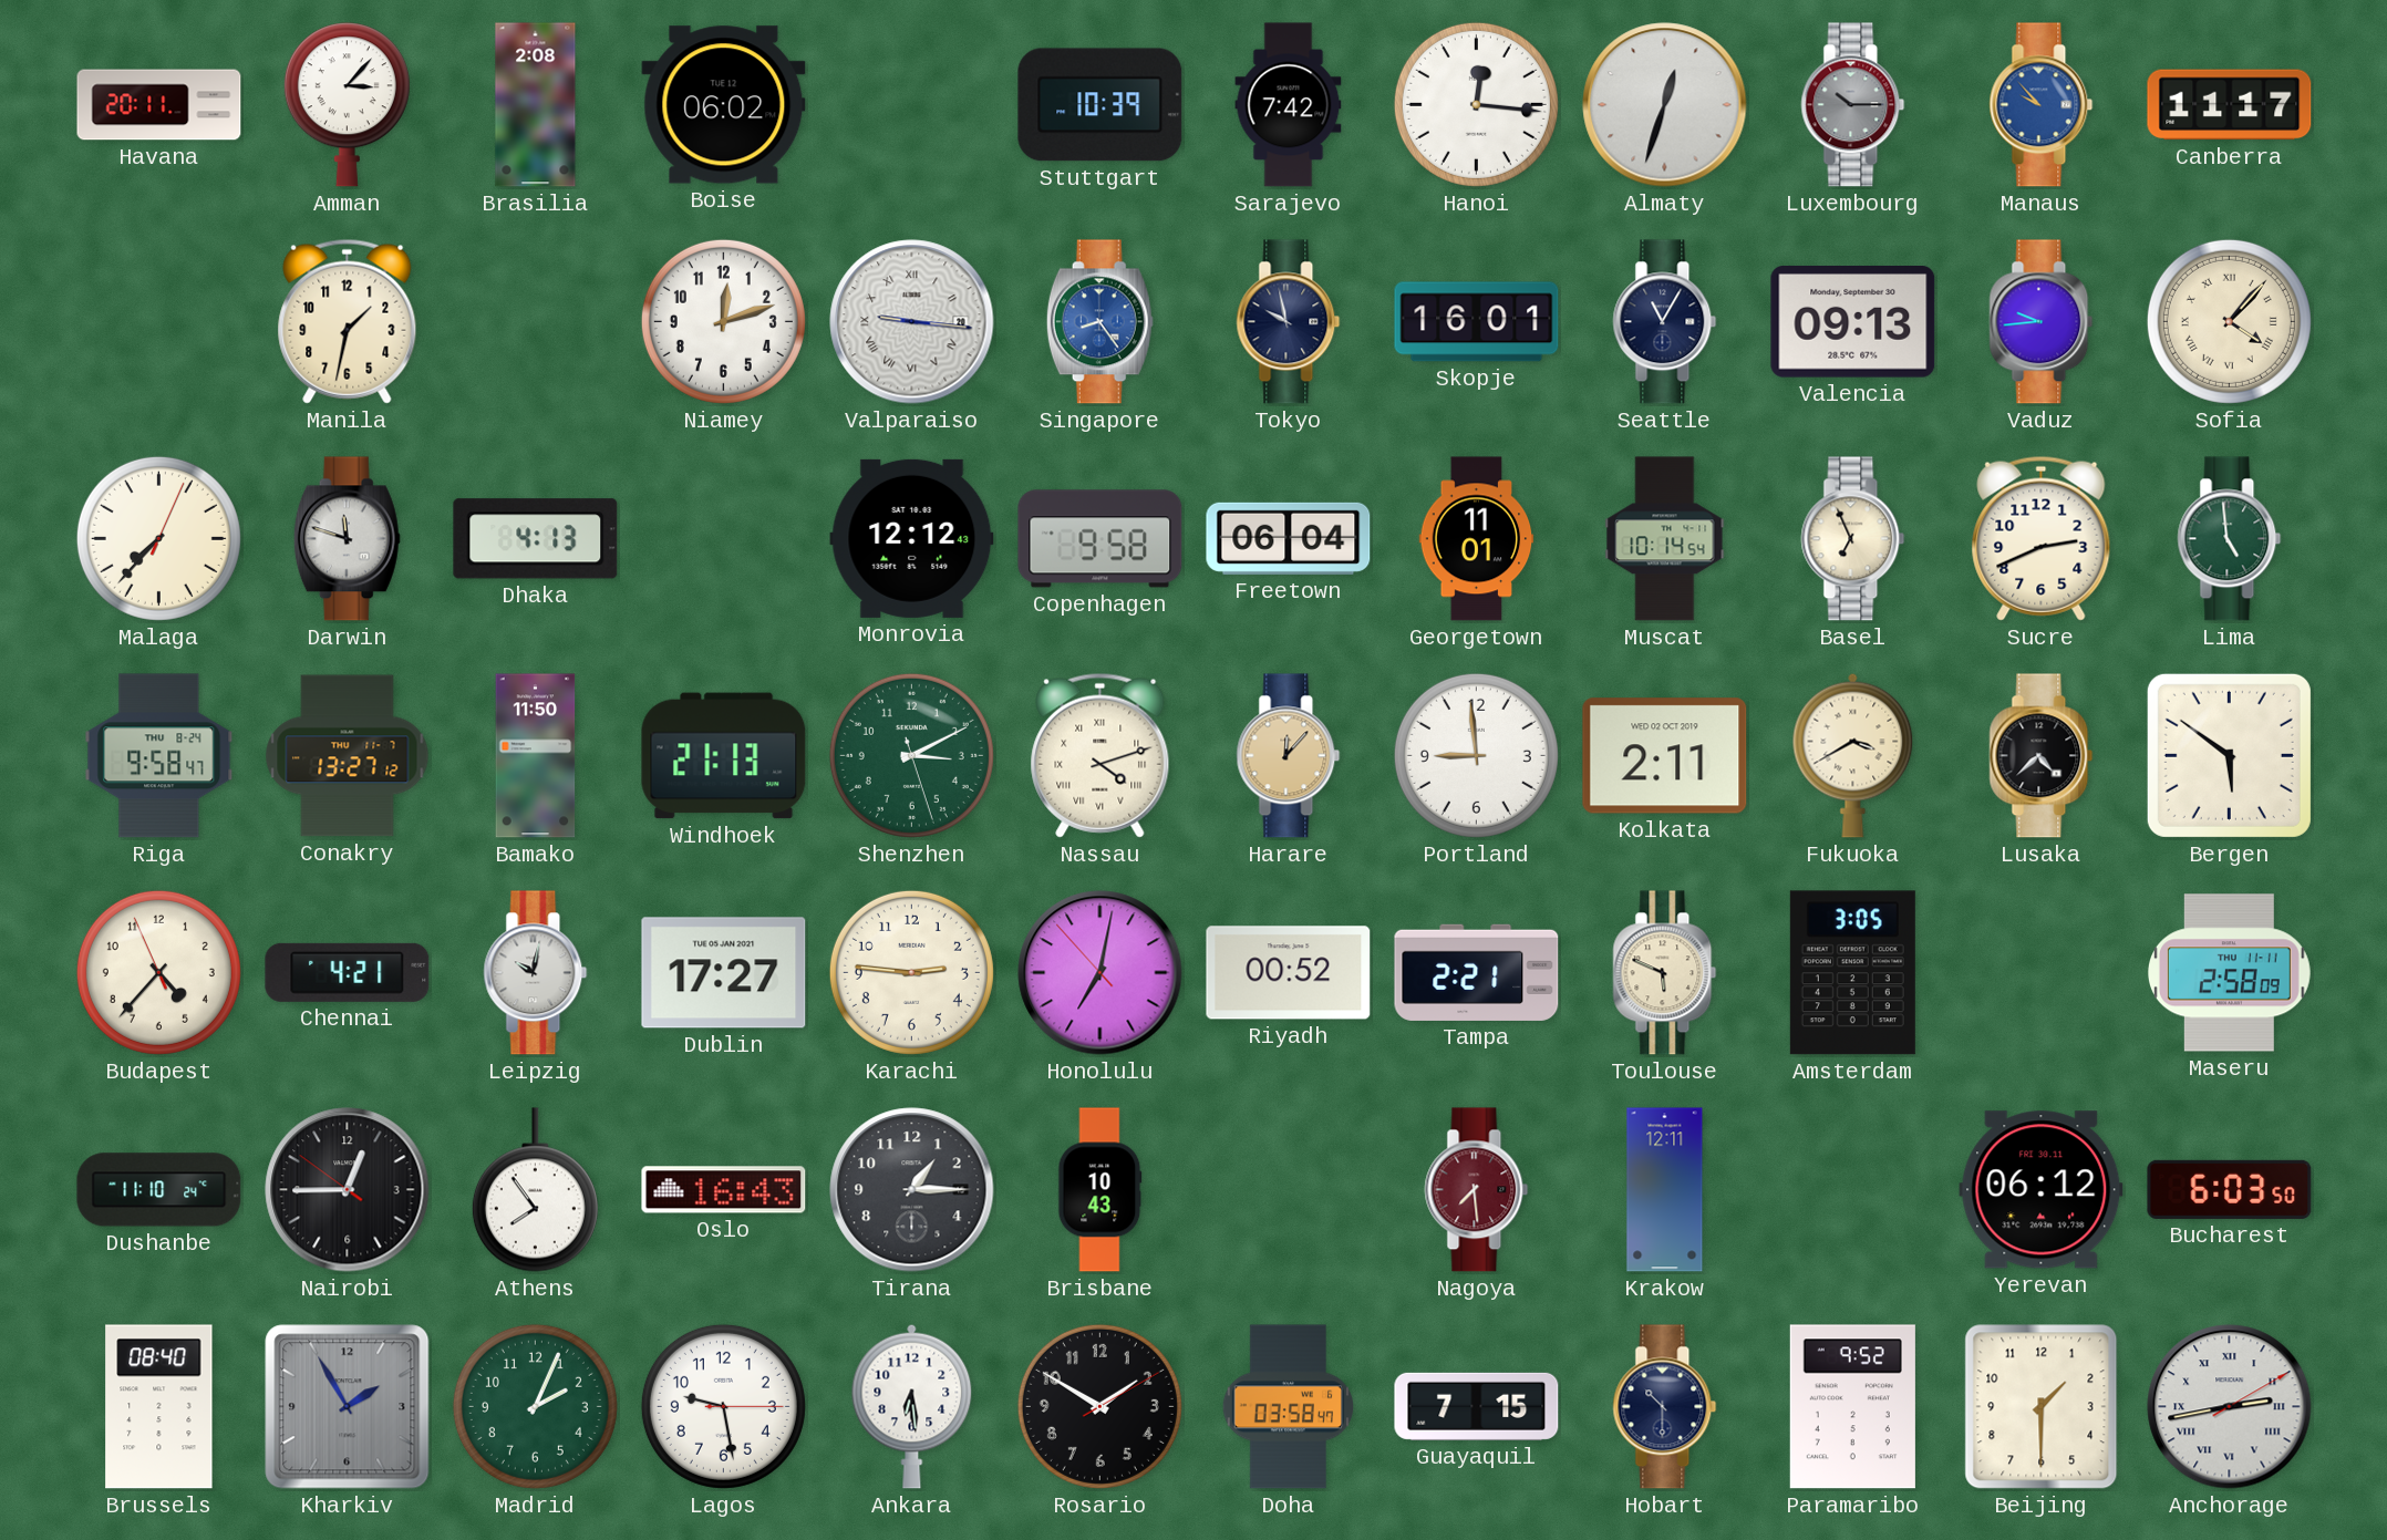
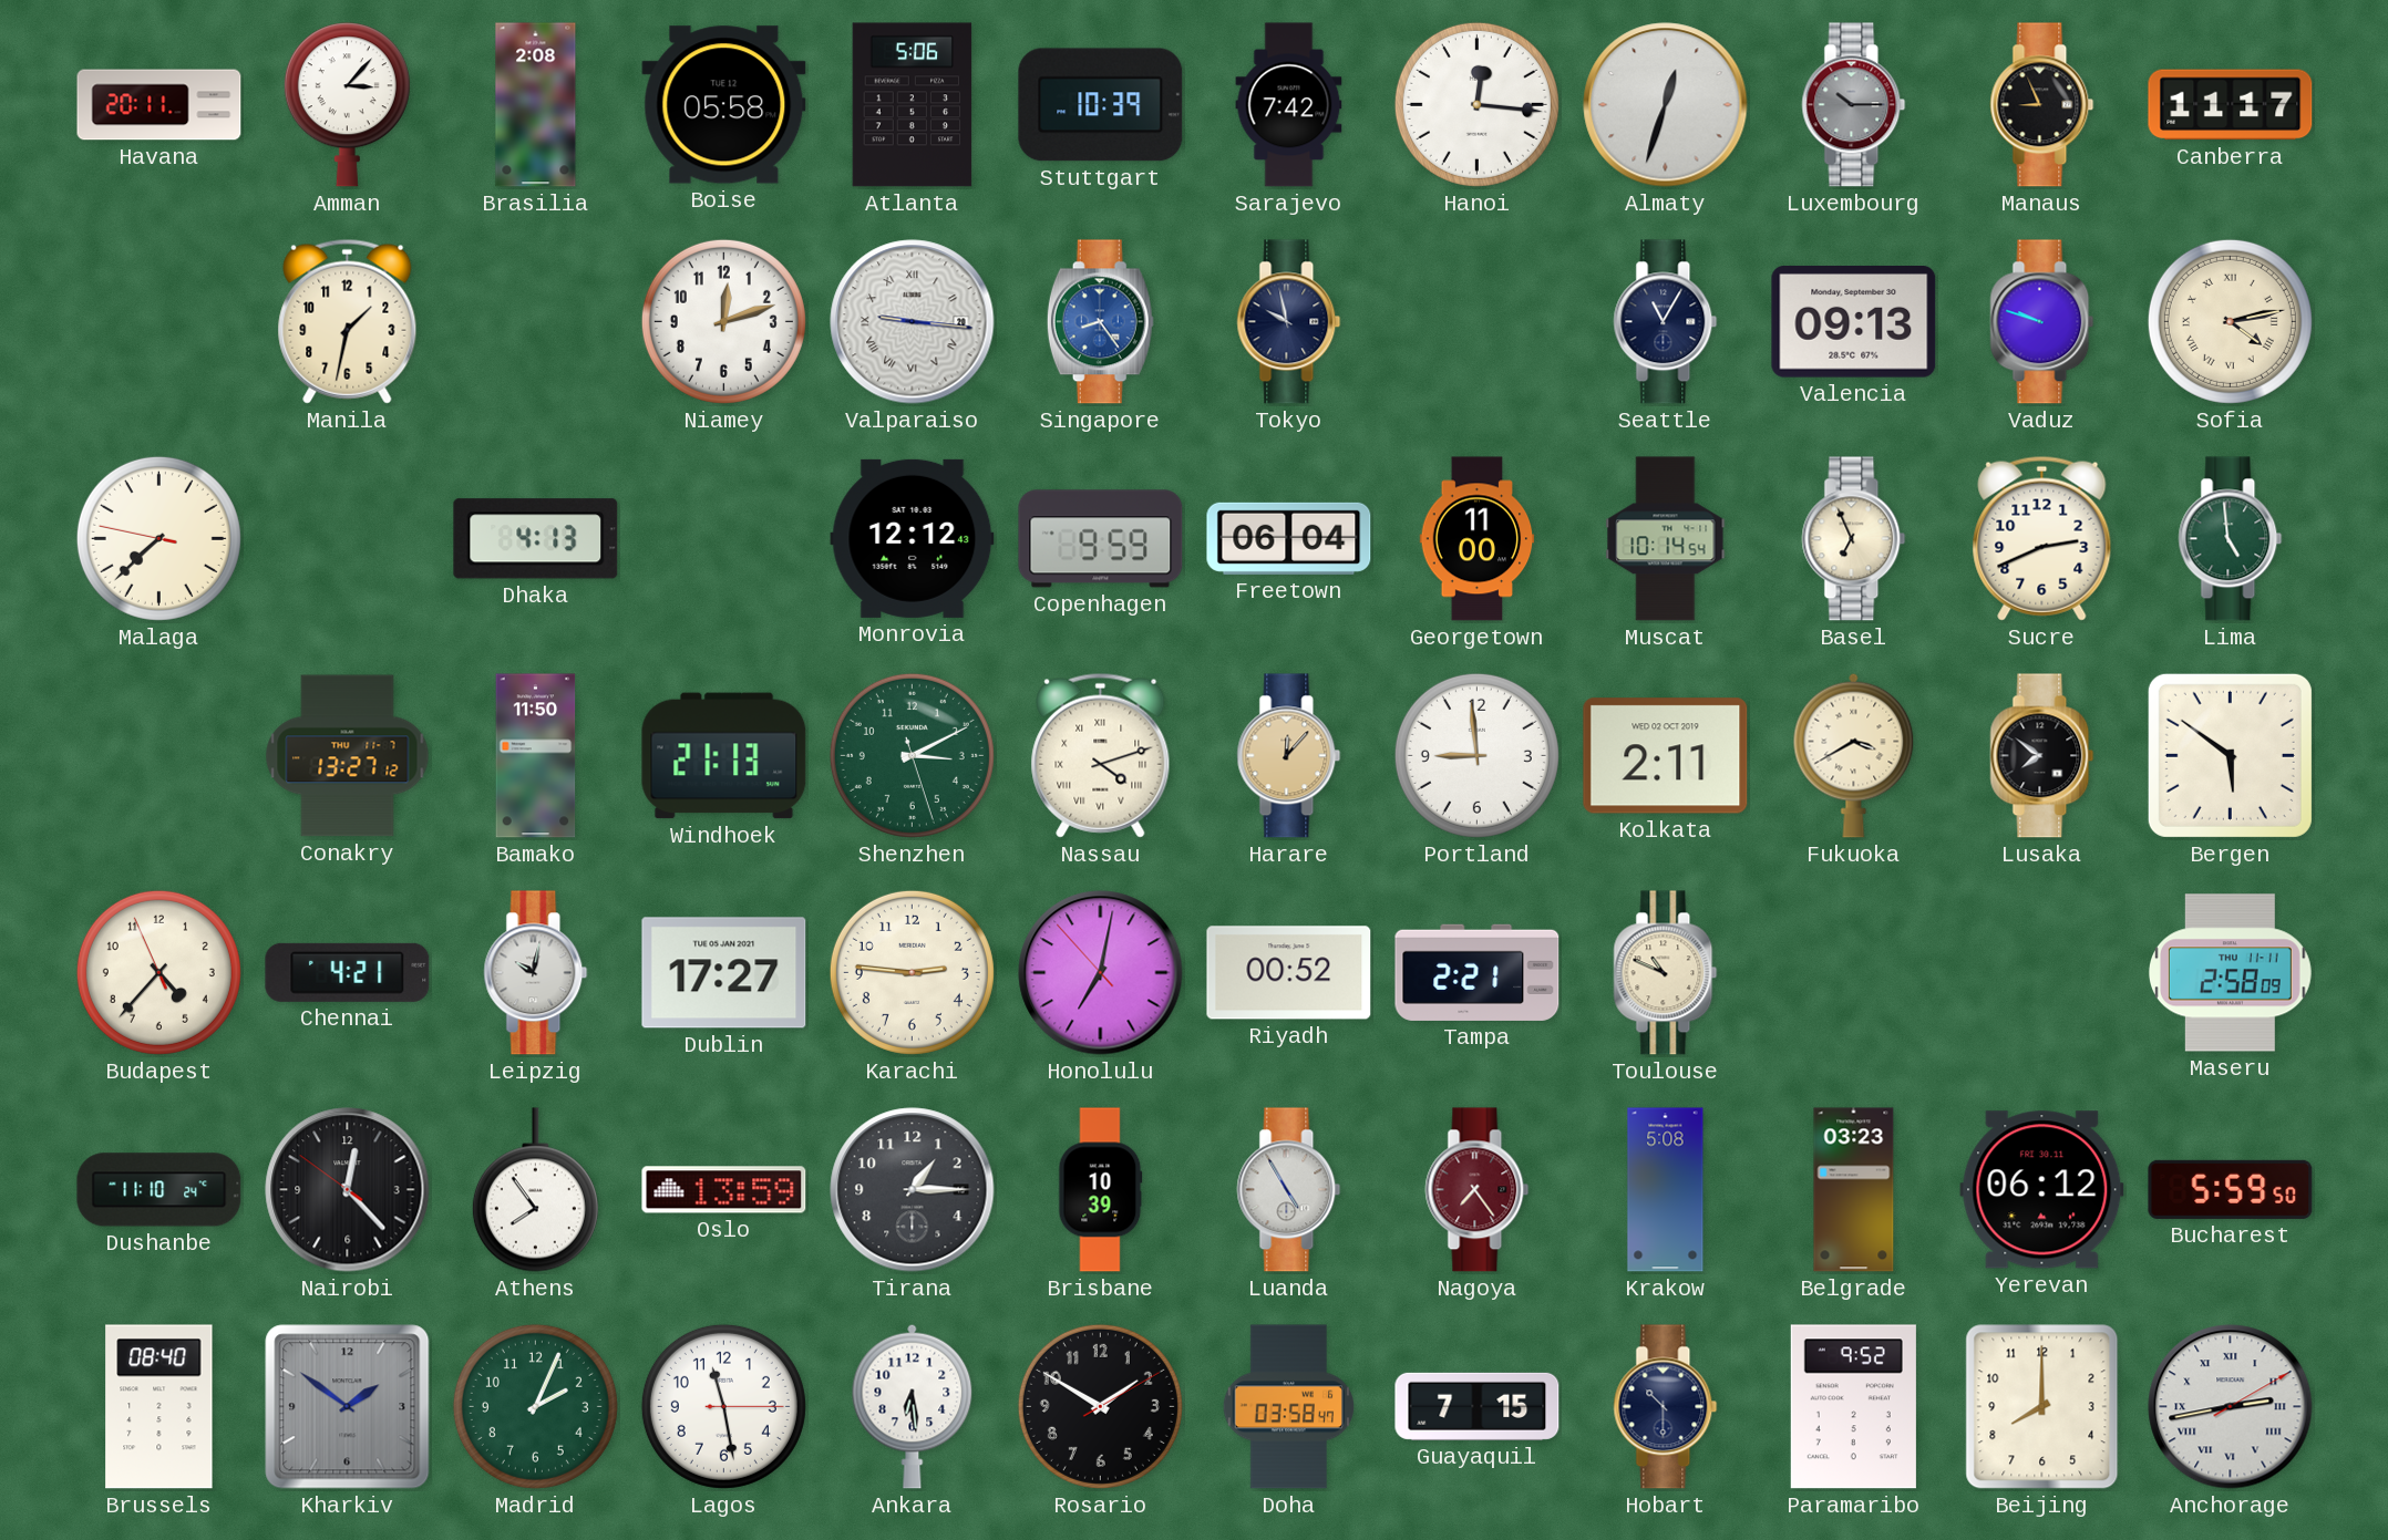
Boise: 06:02 -> 05:58
Atlanta: none -> 5:06
Manaus: 9:53 -> 8:56
Manaus dial: blue -> black
Skopje: 16:01 -> none
Vaduz: 9:44 -> 9:48
Sofia: 4:07 -> 4:13
Malaga: 7:37:04 -> 7:37:47
Darwin: 11:48 -> none
Copenhagen: 9:58 -> 9:59
Georgetown: 11:01 -> 11:00
Riga: 9:58 -> none
Lusaka: 4:38 -> 7:51
Toulouse: 5:49 -> 10:49
Amsterdam: 3:05 -> none
Nairobi: 12:44 -> 12:22
Oslo: 16:43 -> 13:59
Brisbane: 10:43 -> 10:39
Luanda: none -> 4:55
Nagoya: 7:29 -> 7:24
Krakow: 12:11 -> 5:08
Belgrade: none -> 03:23
Bucharest: 6:03 -> 5:59
Kharkiv: 1:55 -> 1:51
Lagos: 9:28 -> 11:28
Beijing: 1:30 -> 8:00
